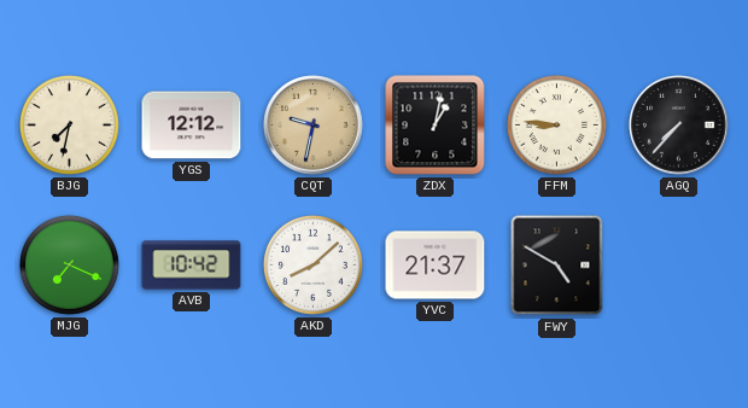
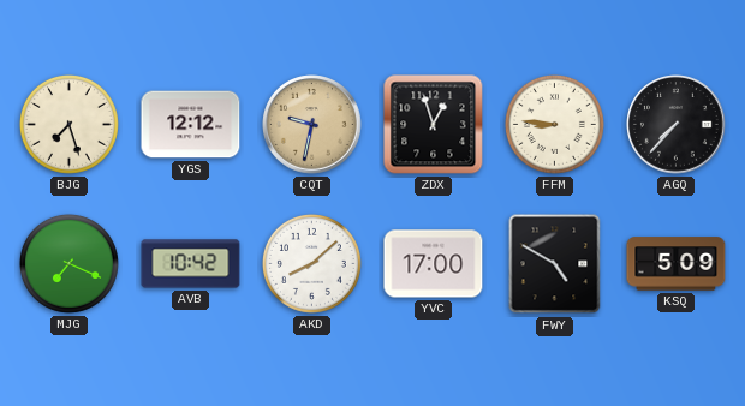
BJG: 7:32 -> 7:27
ZDX: 1:02 -> 12:57
YVC: 21:37 -> 17:00
KSQ: none -> 5:09
